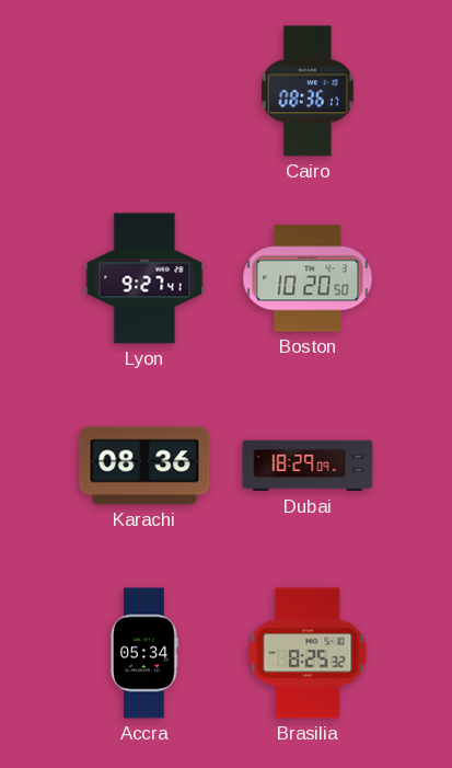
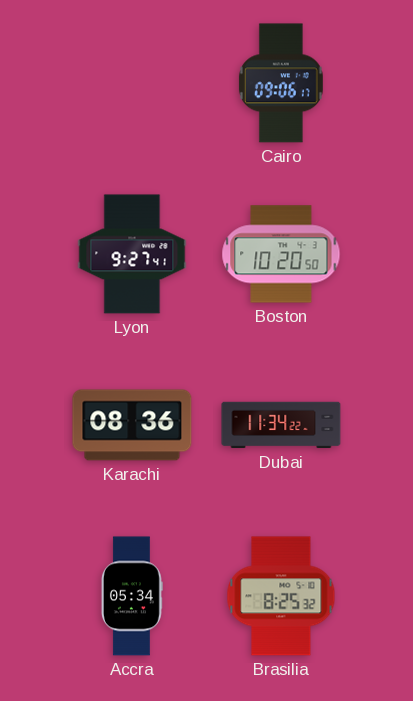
Cairo: 08:36 -> 09:06
Dubai: 18:29 -> 11:34
